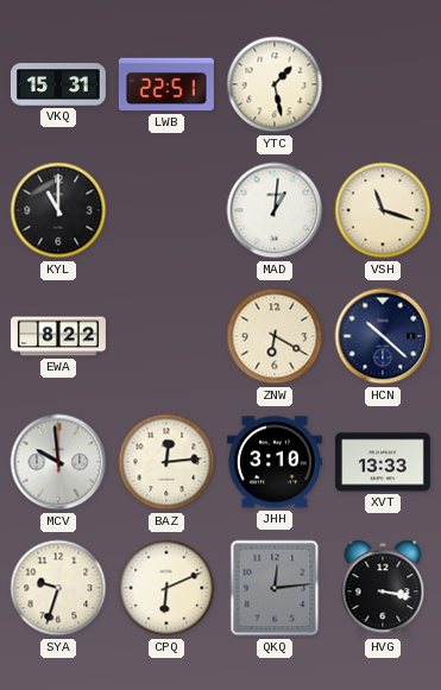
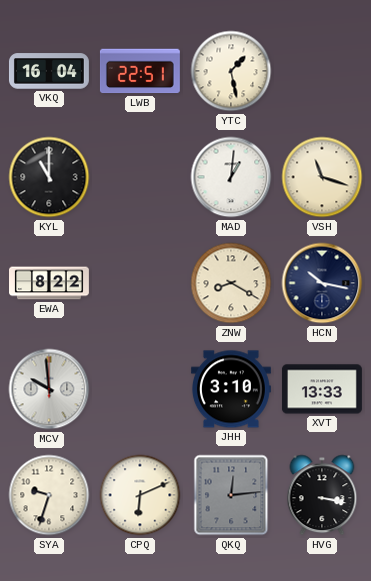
VKQ: 15:31 -> 16:04
ZNW: 6:20 -> 8:20
HCN: 10:22 -> 10:17
BAZ: 12:14 -> none
